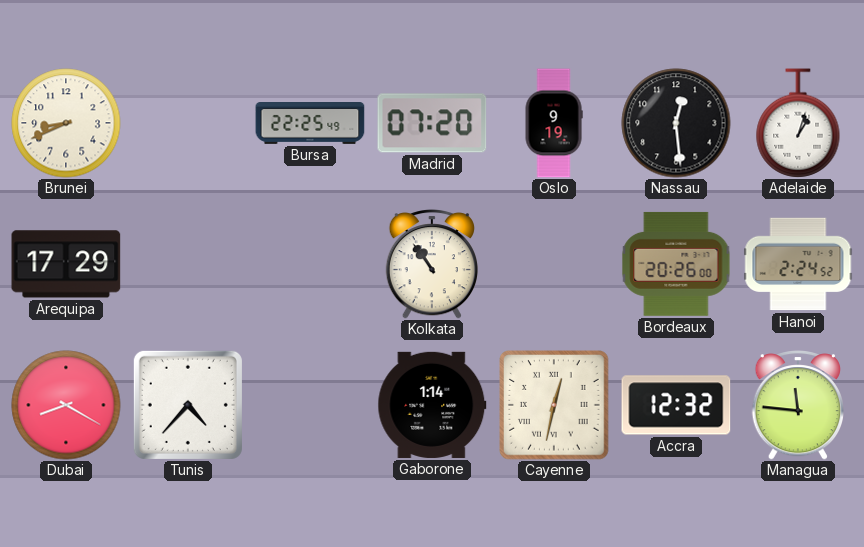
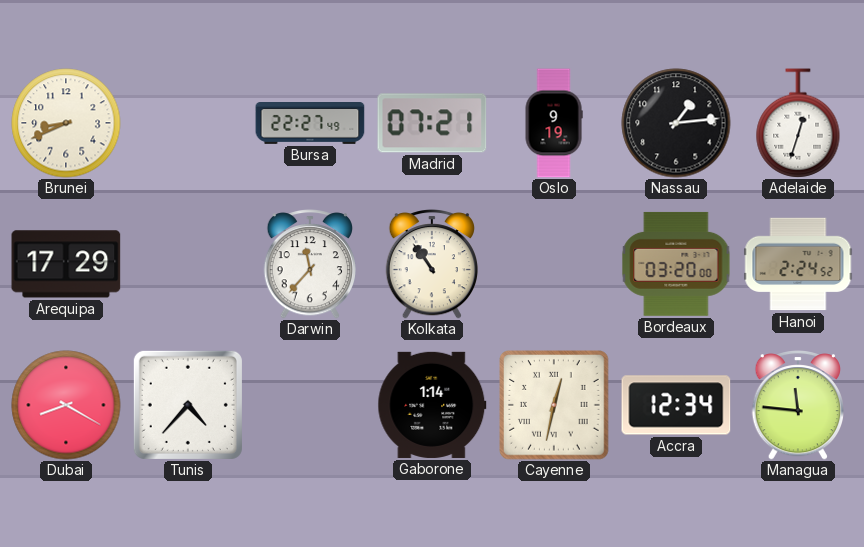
Bursa: 22:25 -> 22:27
Madrid: 07:20 -> 07:21
Nassau: 12:29 -> 1:14
Adelaide: 1:03 -> 12:33
Darwin: none -> 11:37
Bordeaux: 20:26 -> 03:20
Accra: 12:32 -> 12:34
